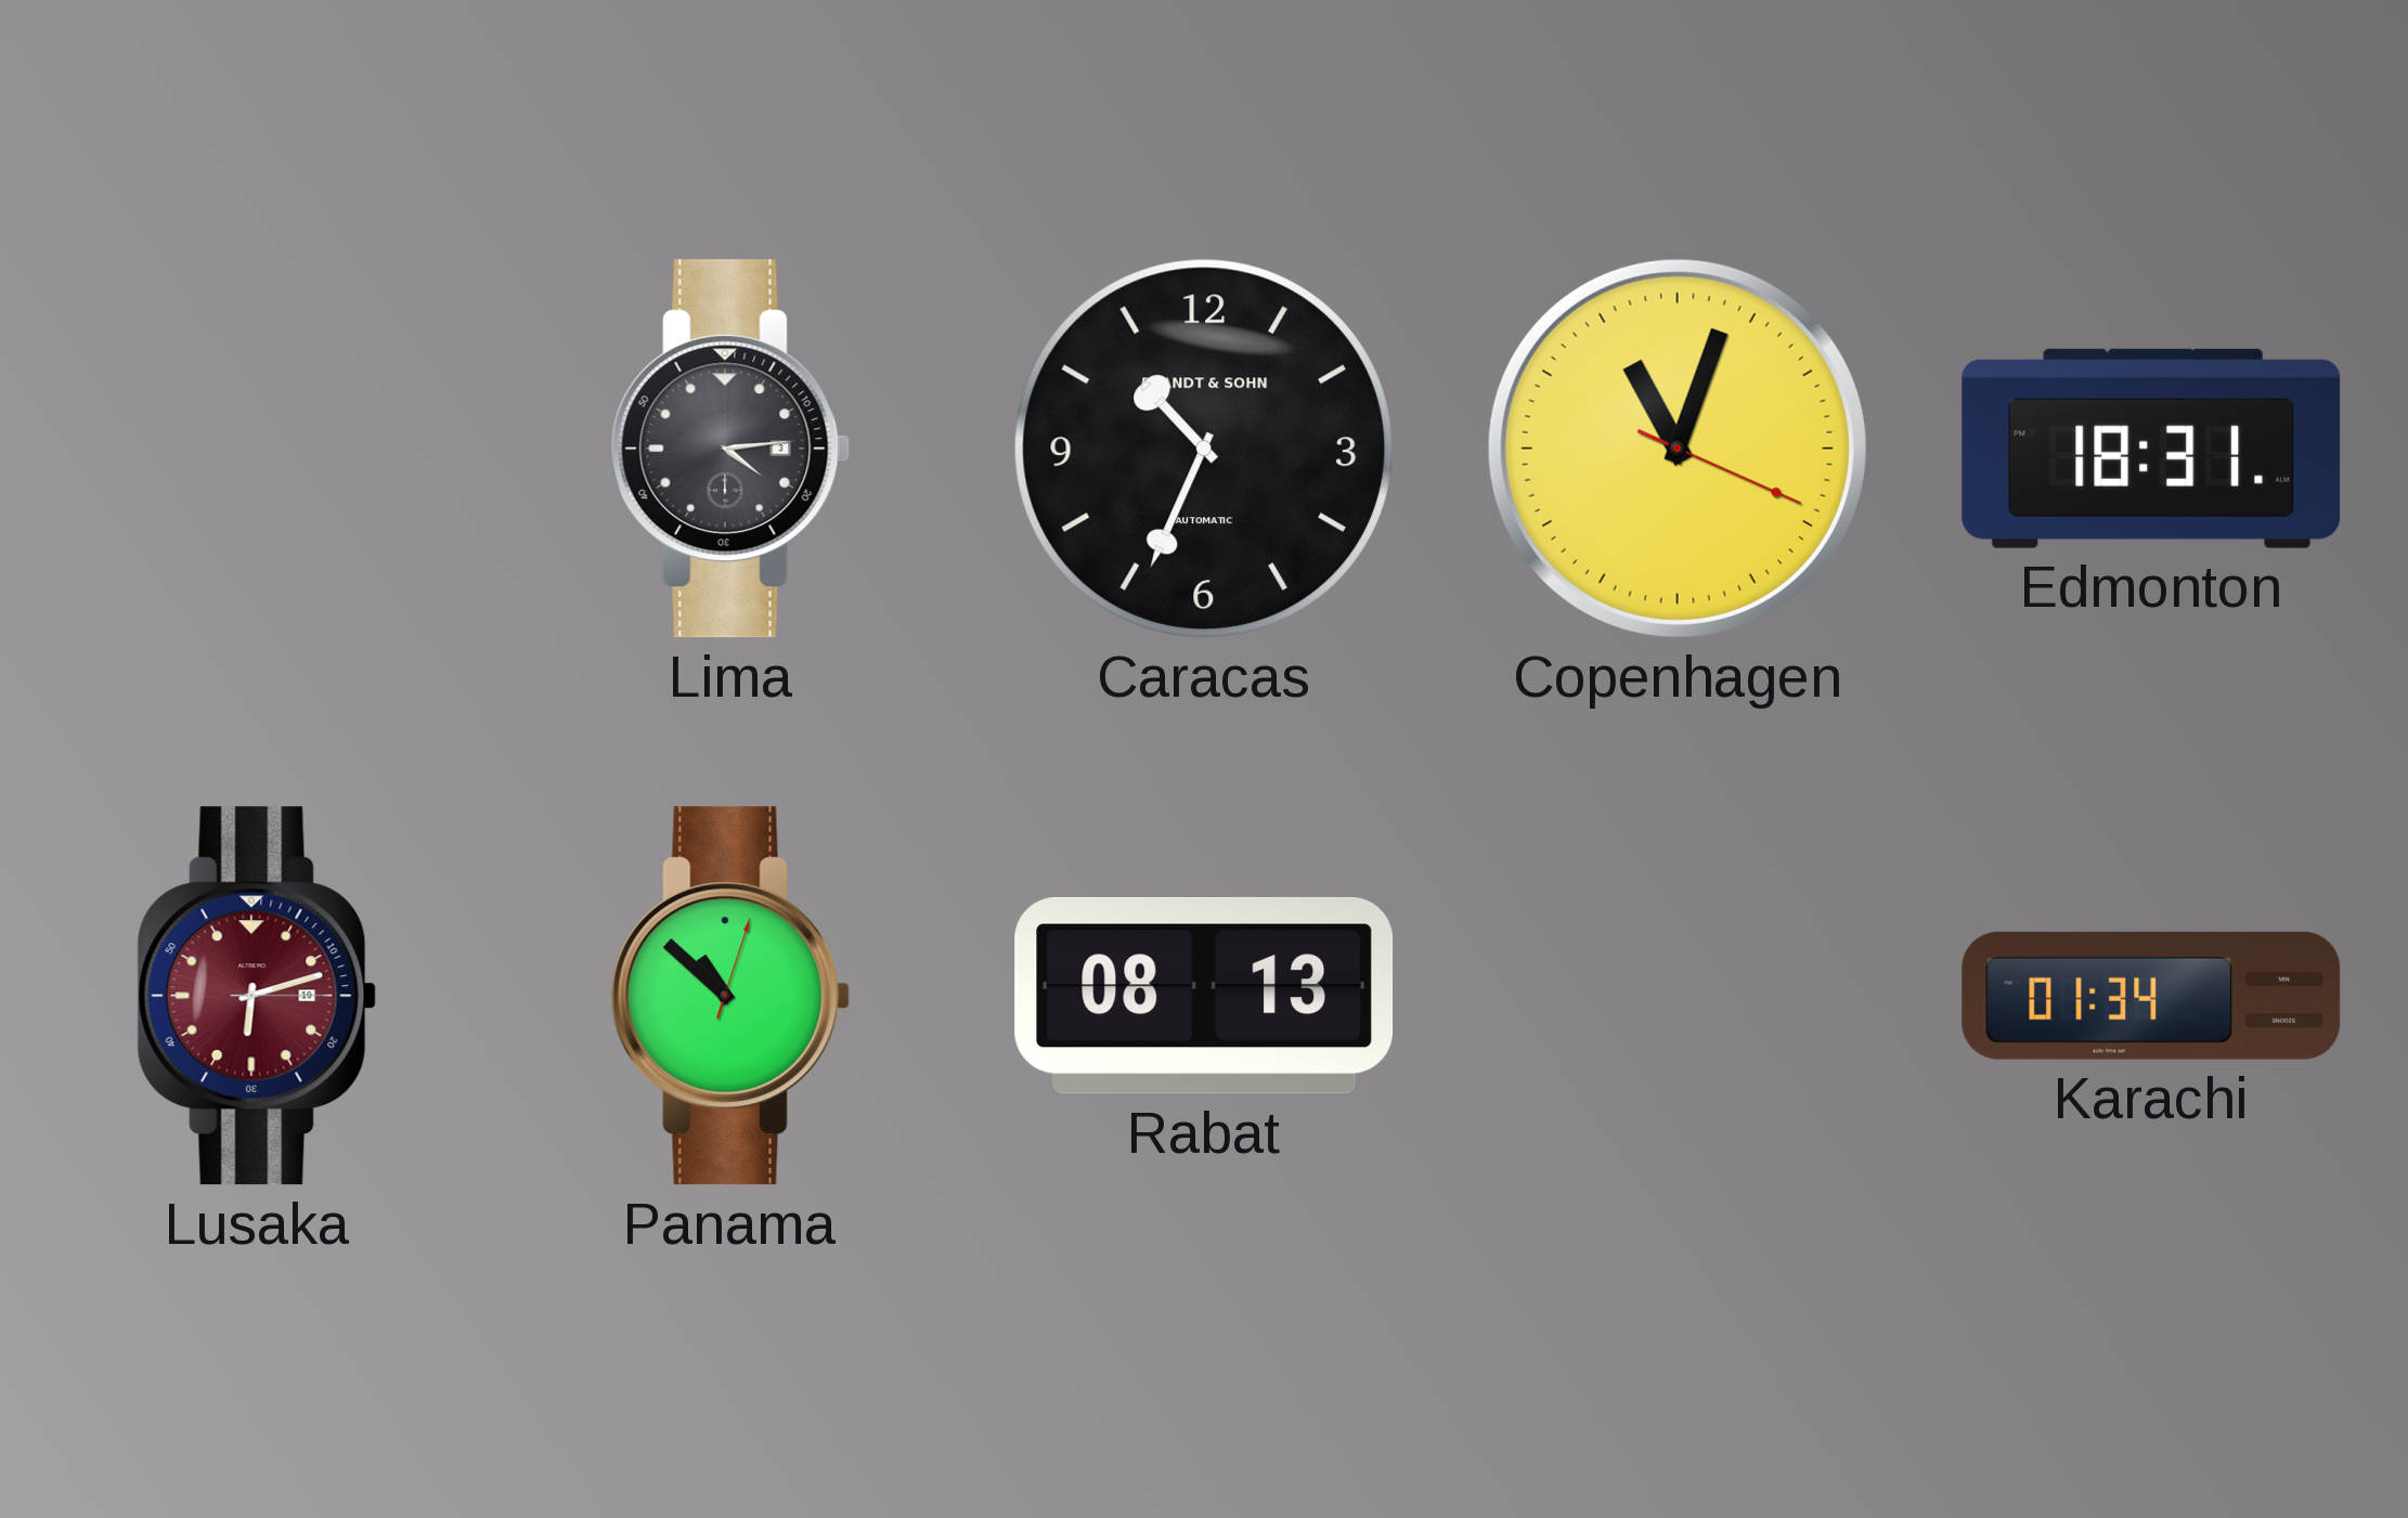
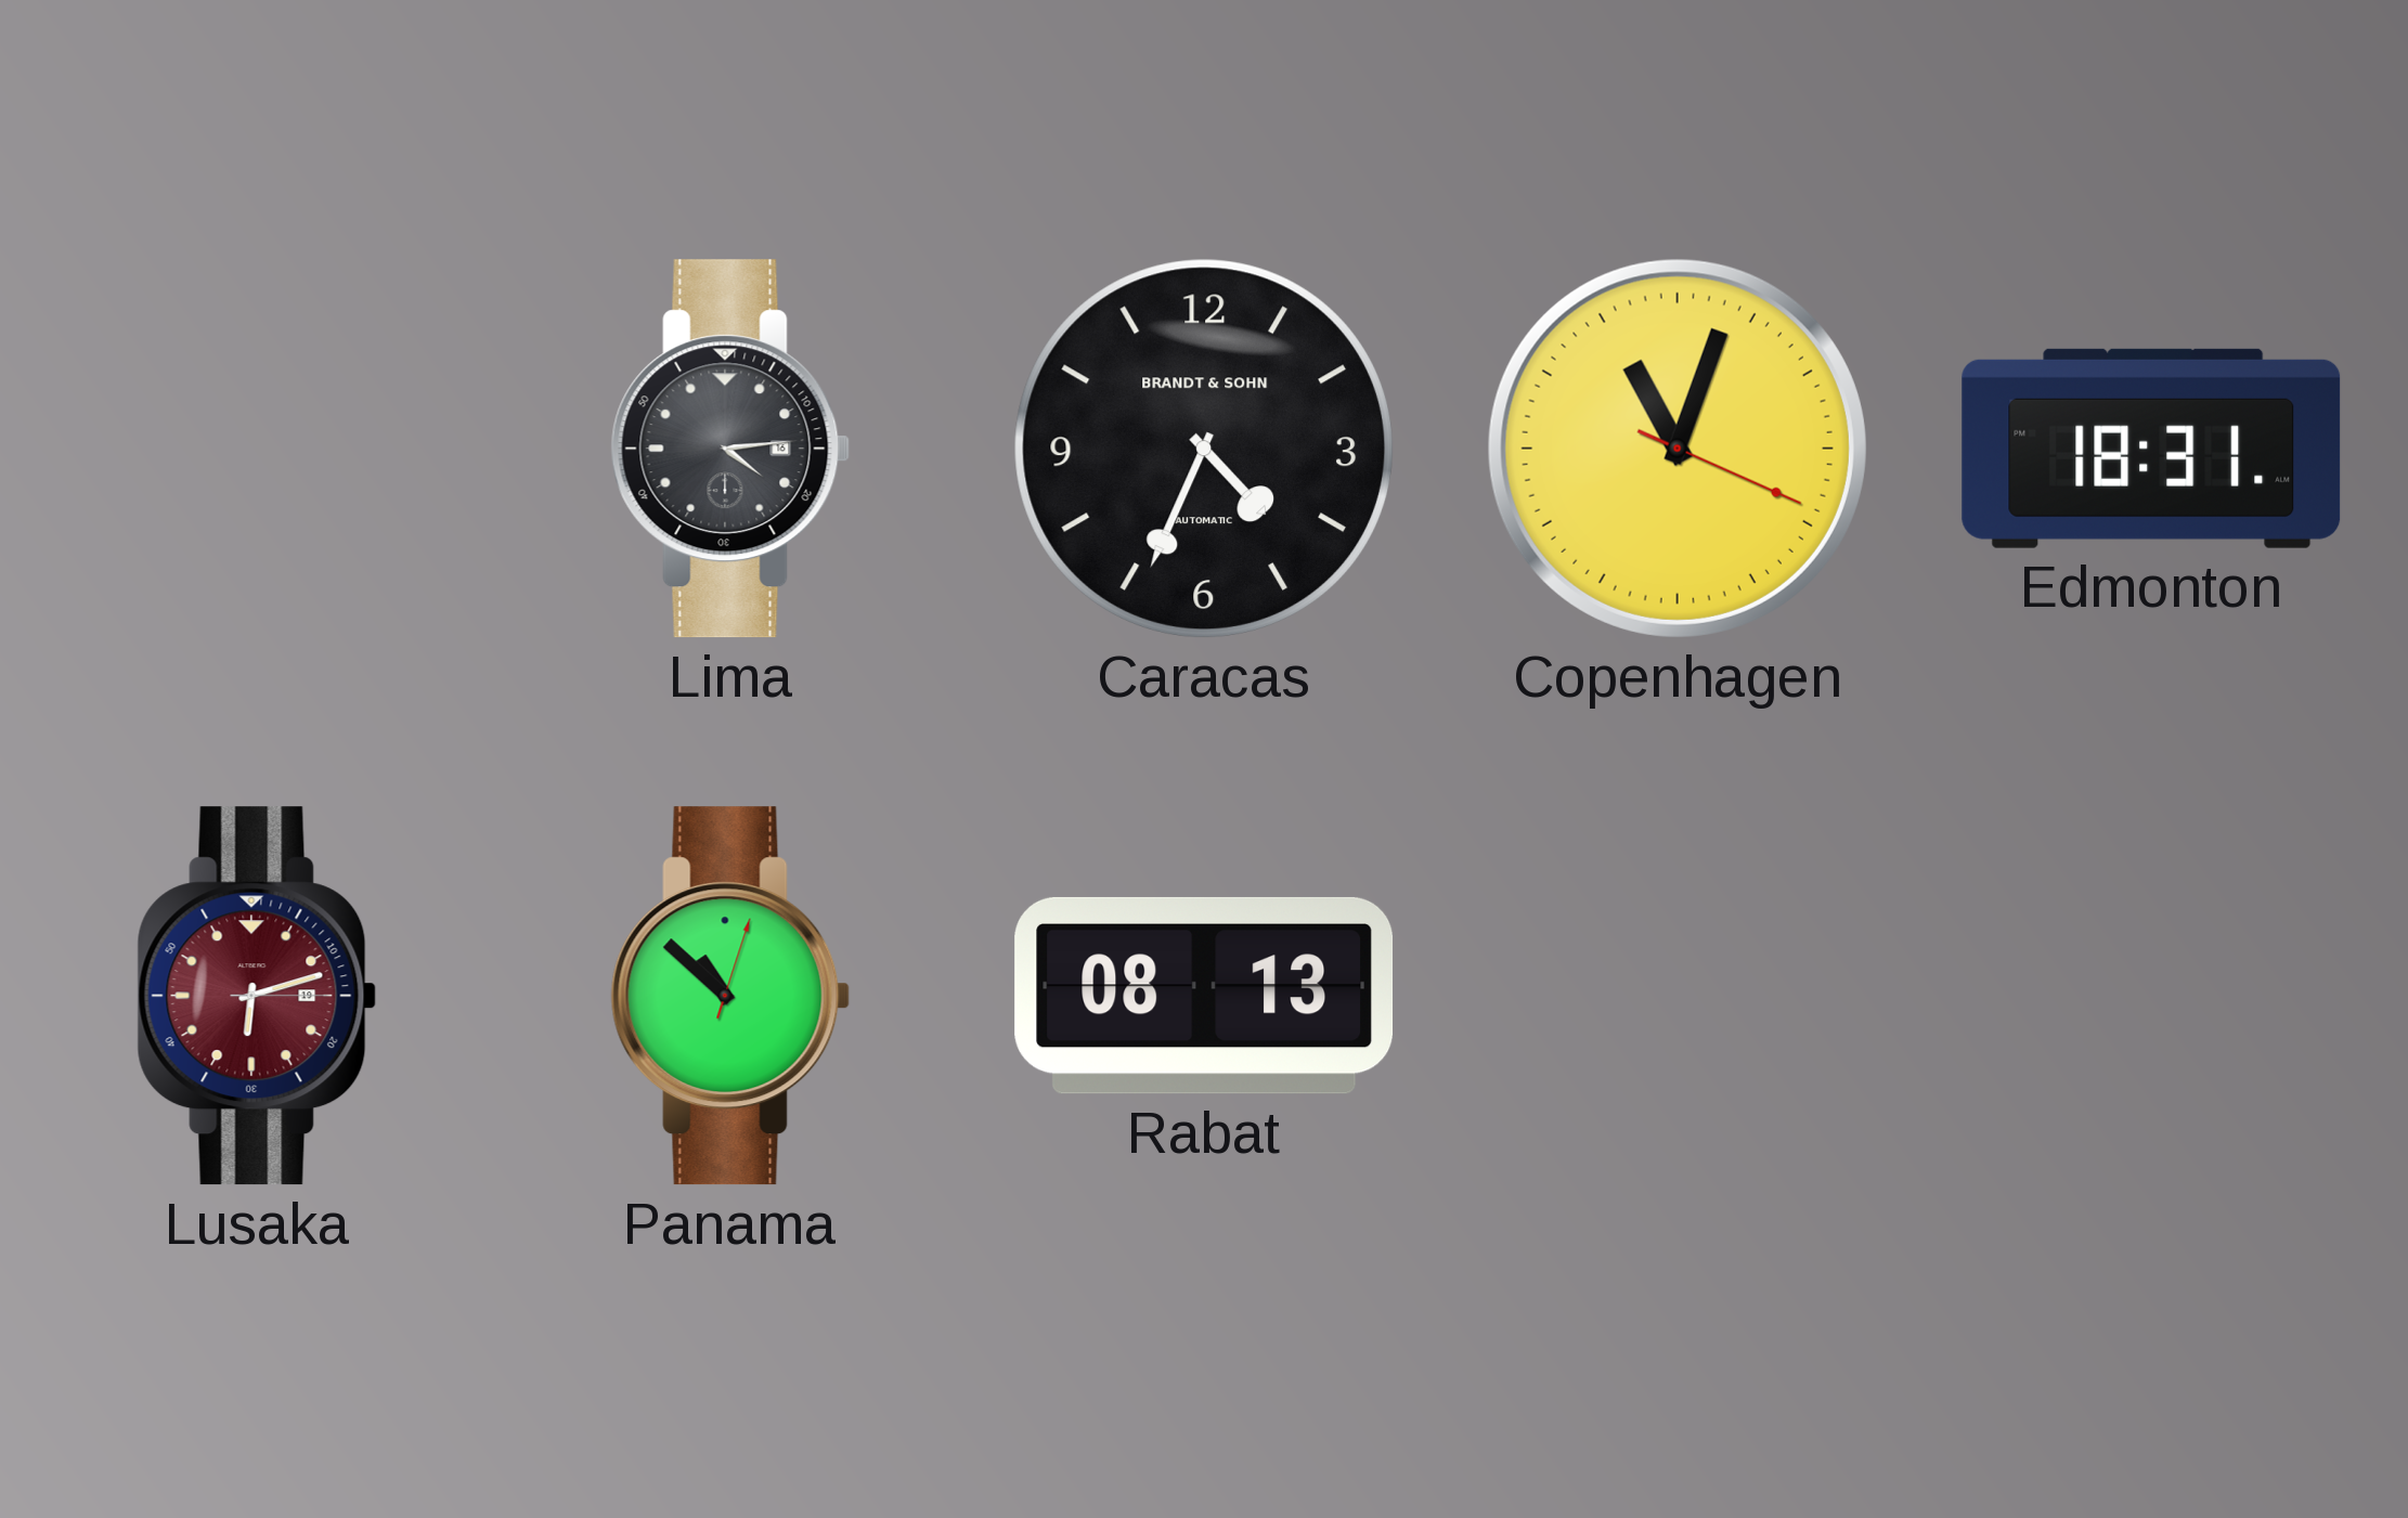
Lima date: 3 -> 16
Caracas: 10:34 -> 4:34
Karachi: 01:34 -> none
